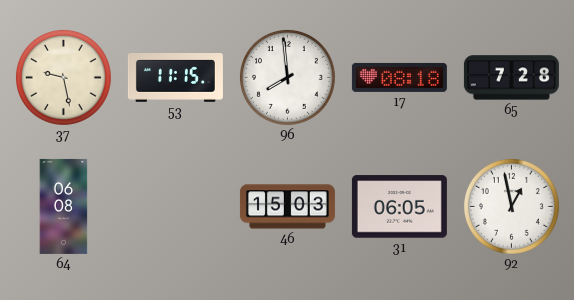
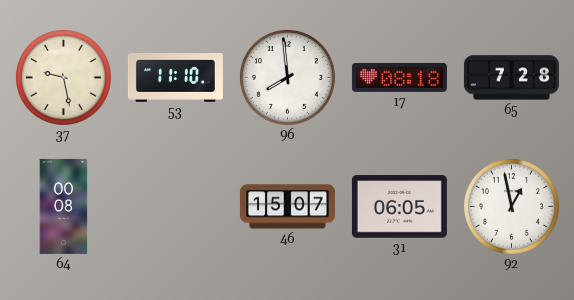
53: 11:15 -> 11:10
64: 06:08 -> 00:08
46: 15:03 -> 15:07
